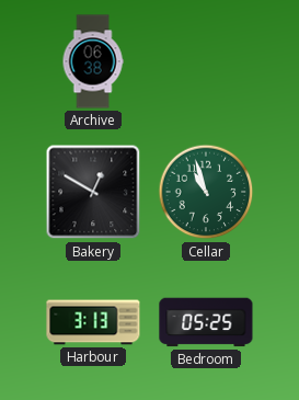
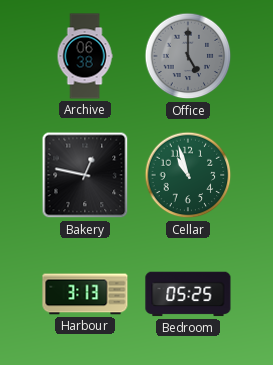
Office: none -> 5:00
Bakery: 12:50 -> 12:47
